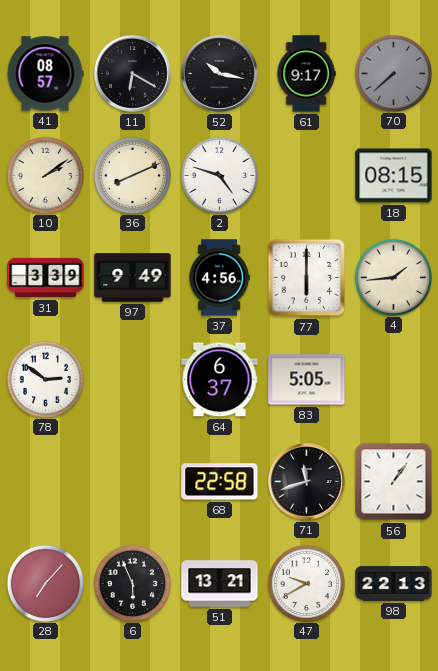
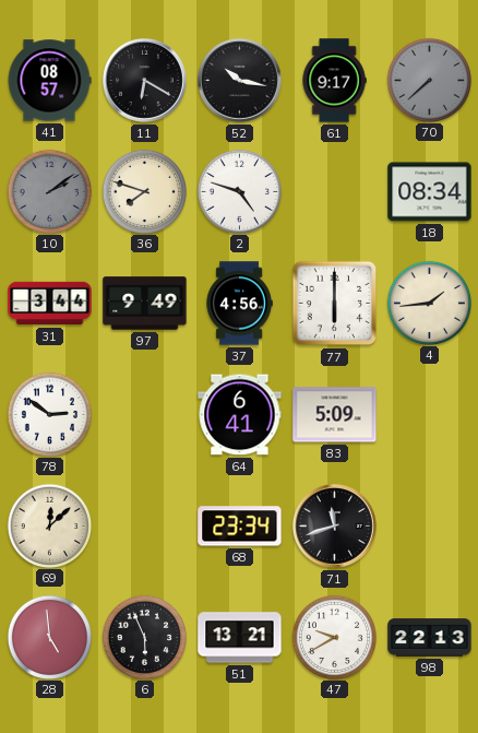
10 dial: cream -> grey
36: 8:11 -> 7:48
18: 08:15 -> 08:34
31: 3:39 -> 3:44
64: 6:37 -> 6:41
83: 5:05 -> 5:09
69: none -> 12:08
68: 22:58 -> 23:34
56: 1:06 -> none
28: 7:07 -> 4:59
